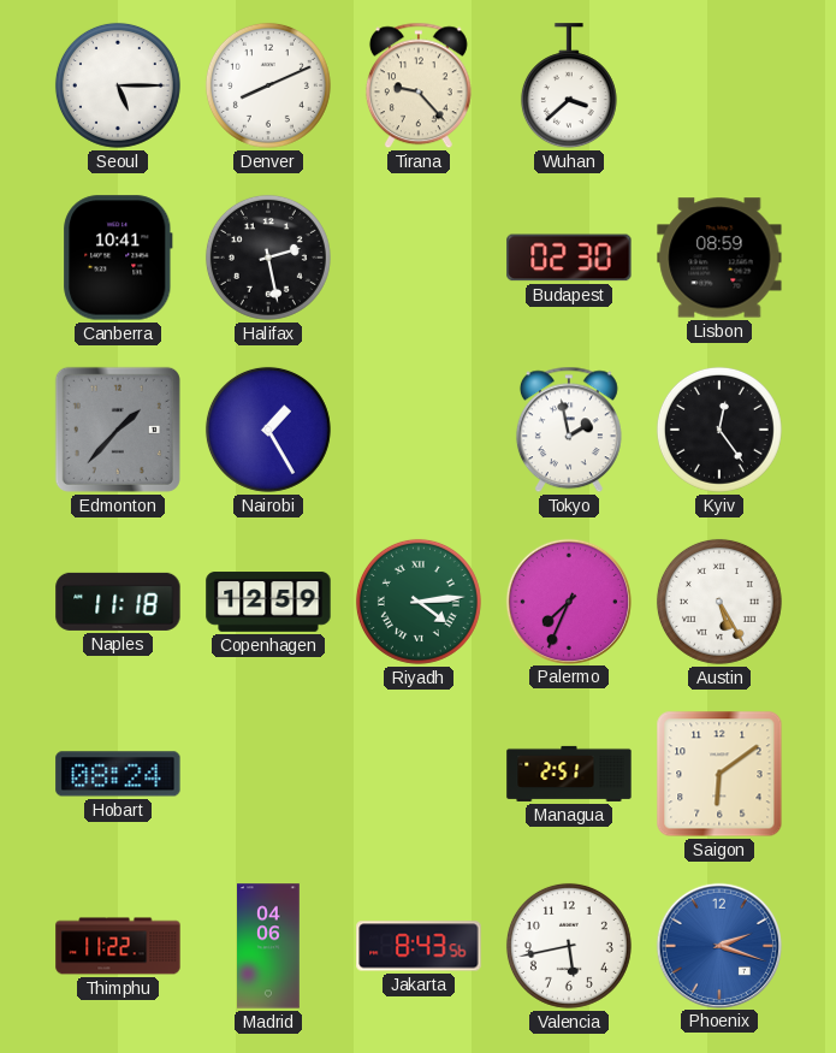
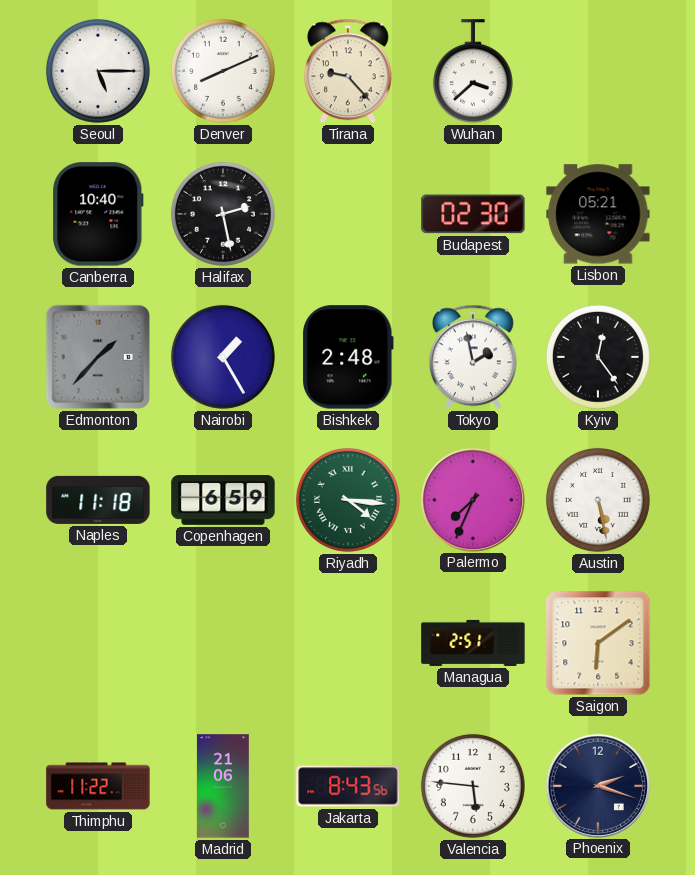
Canberra: 10:41 -> 10:40
Lisbon: 08:59 -> 05:21
Bishkek: none -> 2:48
Copenhagen: 12:59 -> 6:59
Riyadh: 4:14 -> 4:16
Austin: 5:25 -> 5:28
Hobart: 08:24 -> none
Madrid: 04:06 -> 21:06
Valencia: 5:43 -> 5:46
Phoenix dial: blue -> navy
